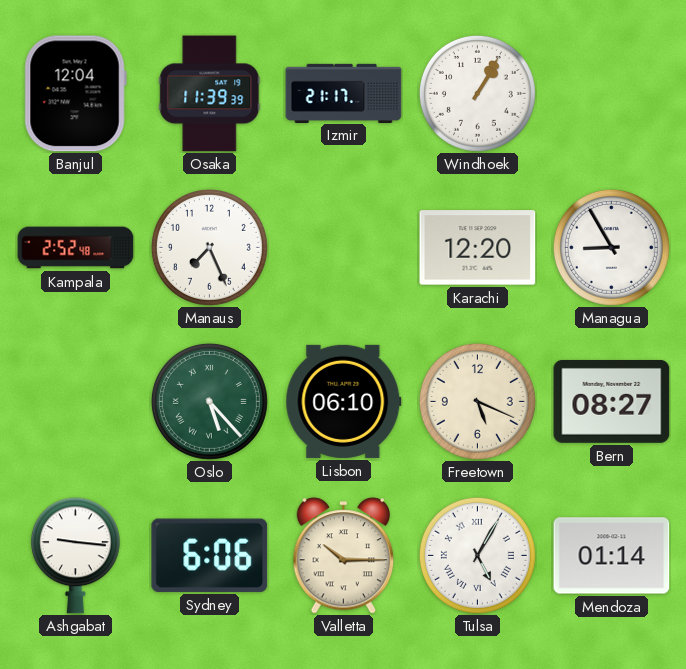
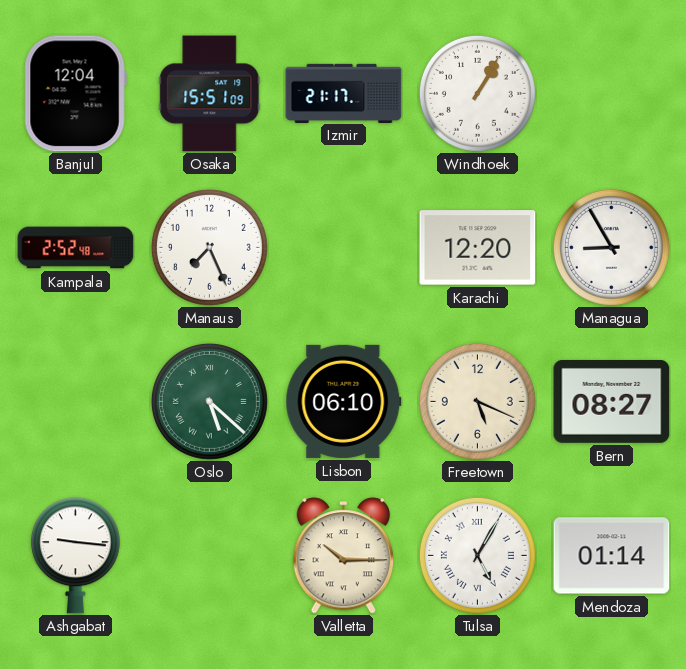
Osaka: 11:39 -> 15:51
Oslo: 5:23 -> 5:22
Sydney: 6:06 -> none
